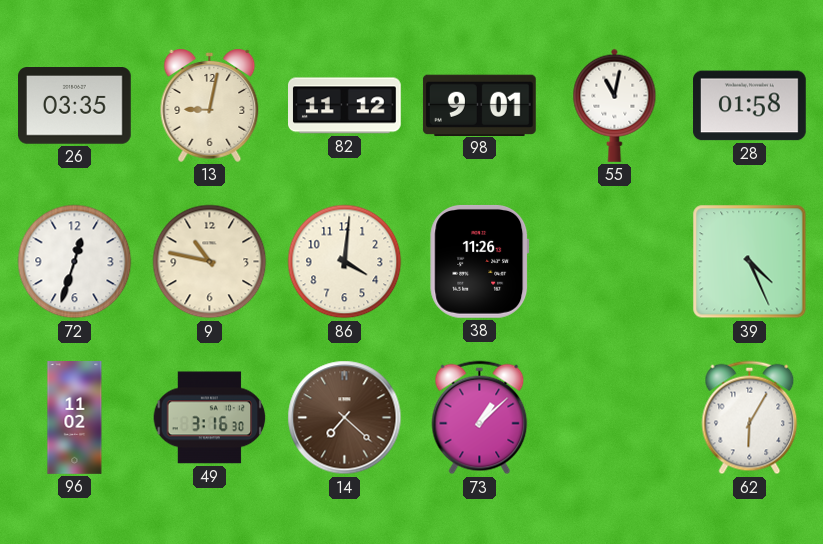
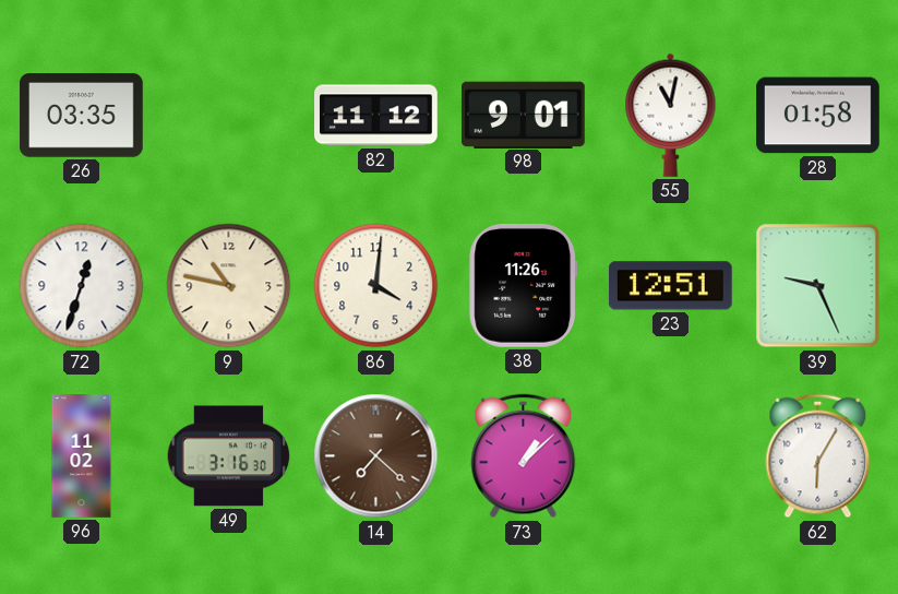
13: 9:02 -> none
23: none -> 12:51
39: 4:26 -> 9:26
